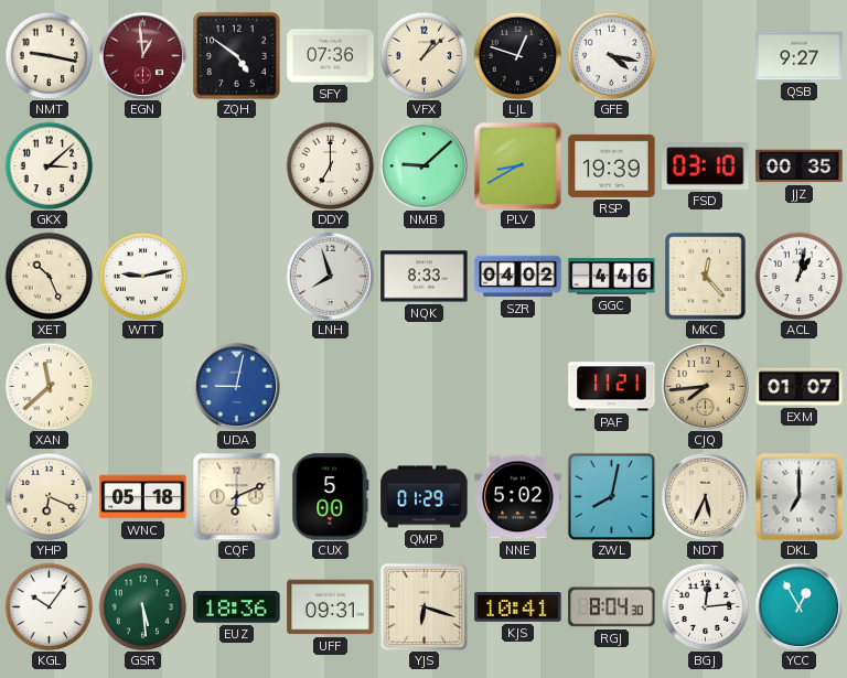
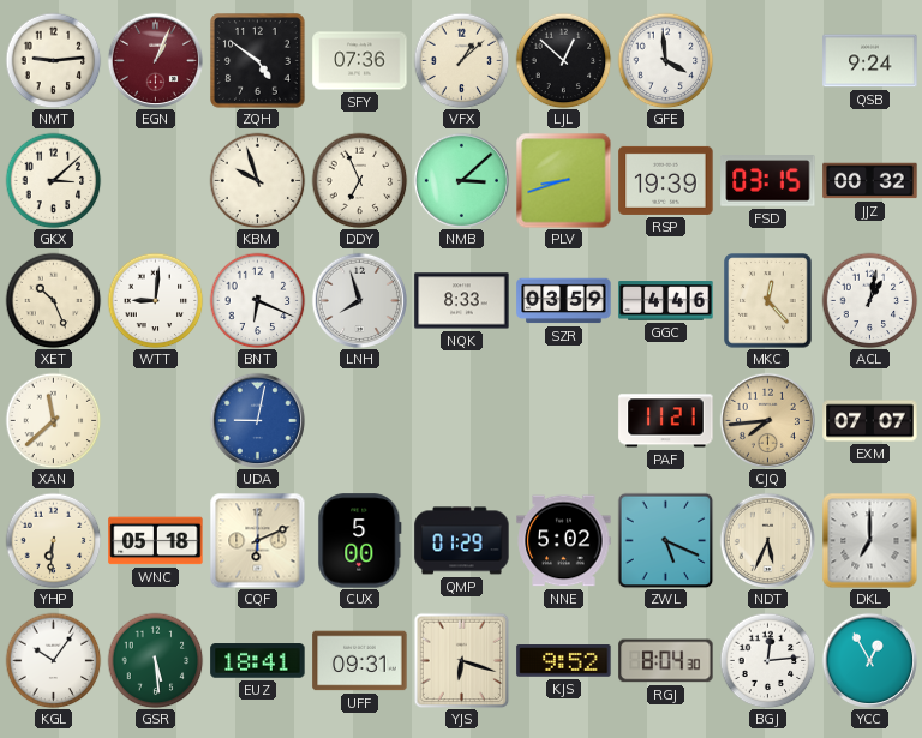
NMT: 9:17 -> 9:14
EGN: 12:59 -> 1:04
LJL: 12:48 -> 12:52
GFE: 4:17 -> 3:59
QSB: 9:27 -> 9:24
KBM: none -> 9:57
DDY: 7:00 -> 6:56
NMB: 9:08 -> 3:08
PLV: 8:40 -> 8:42
FSD: 03:10 -> 03:15
JJZ: 00:35 -> 00:32
WTT: 9:13 -> 9:01
BNT: none -> 6:19
SZR: 04:02 -> 03:59
EXM: 01:07 -> 07:07
YHP: 6:19 -> 6:31
ZWL: 8:02 -> 5:19
EUZ: 18:36 -> 18:41
KJS: 10:41 -> 9:52
